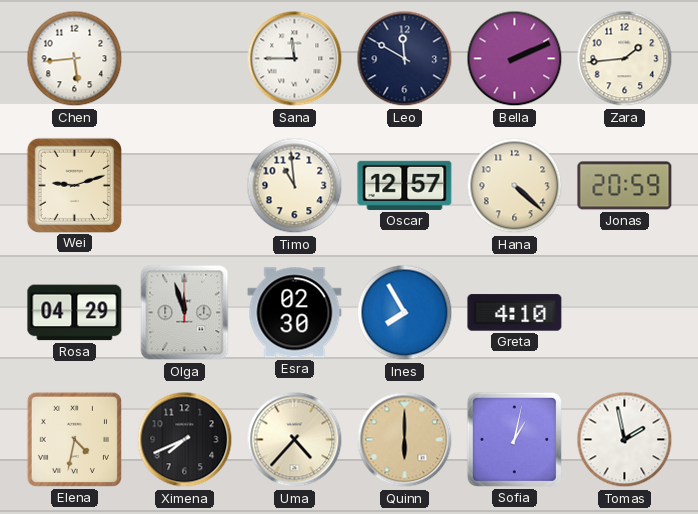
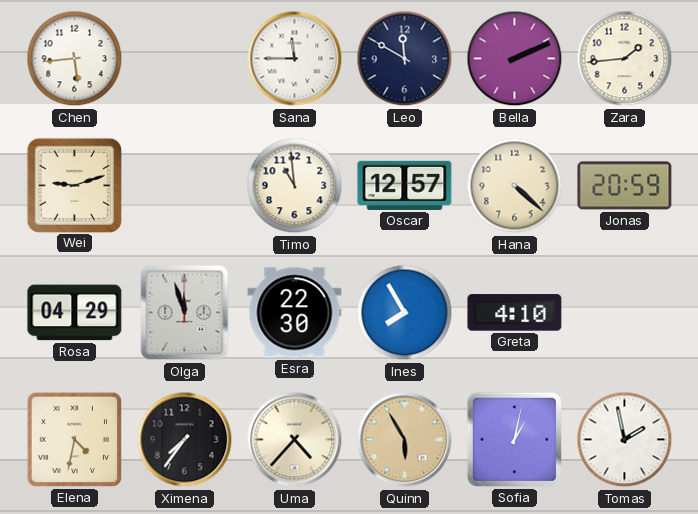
Esra: 02:30 -> 22:30
Ximena: 7:41 -> 7:36
Quinn: 6:00 -> 5:55
